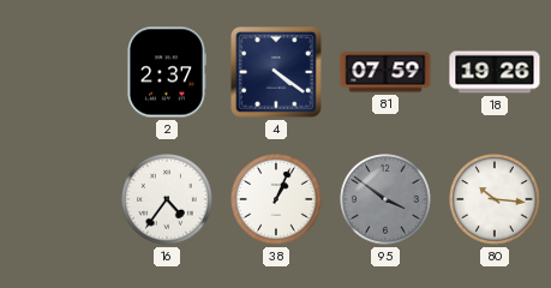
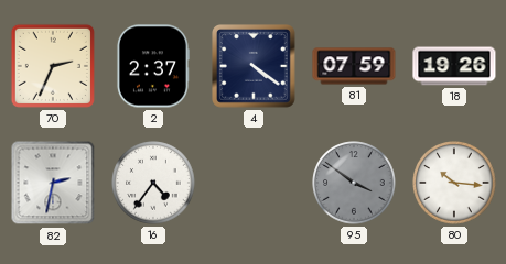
70: none -> 2:34
82: none -> 2:32
38: 1:04 -> none
